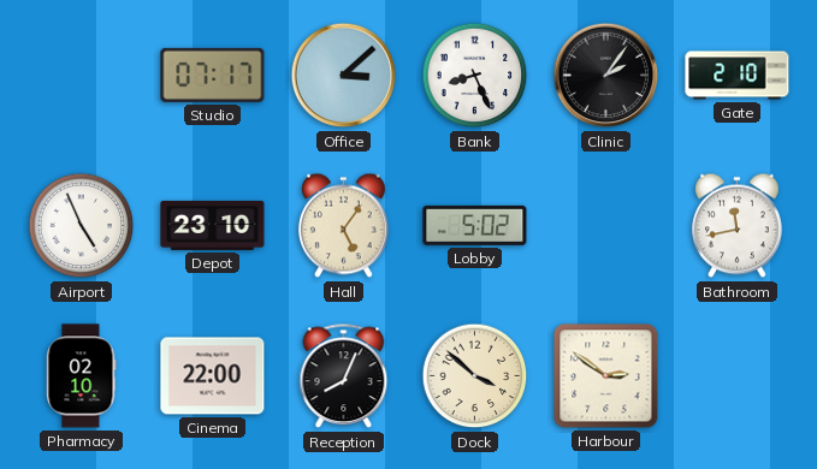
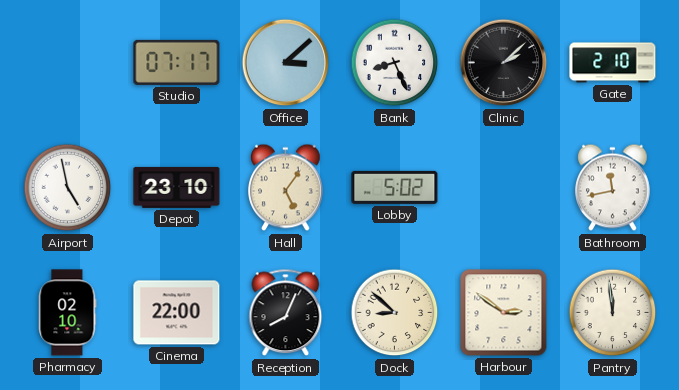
Clinic: 2:06 -> 2:08
Airport: 4:56 -> 4:58
Dock: 3:52 -> 8:52
Pantry: none -> 11:59
